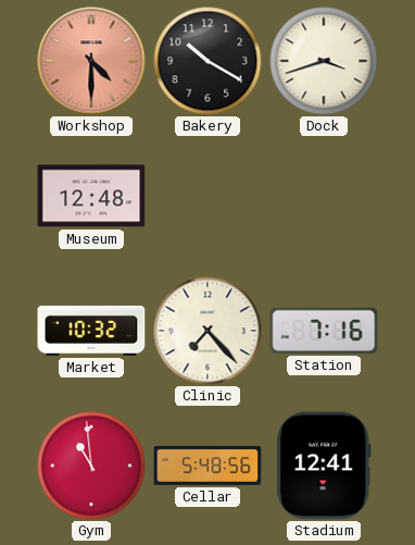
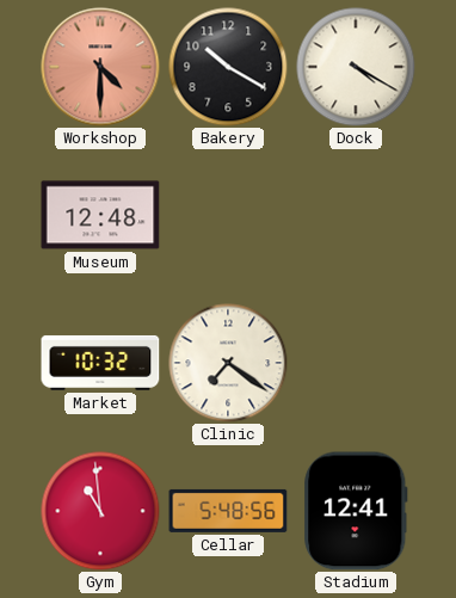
Dock: 3:42 -> 4:20
Clinic: 7:23 -> 7:21
Station: 7:16 -> none
